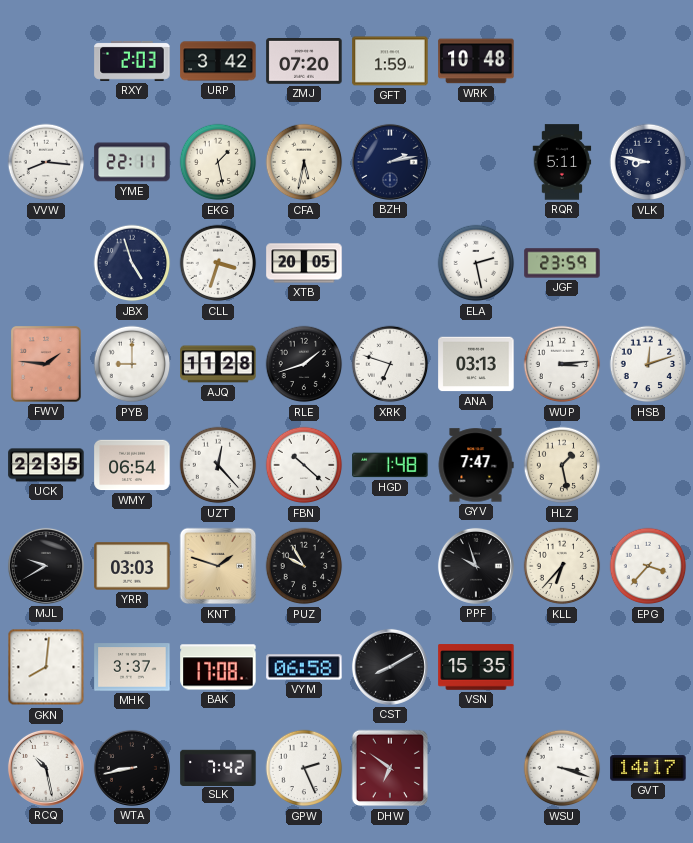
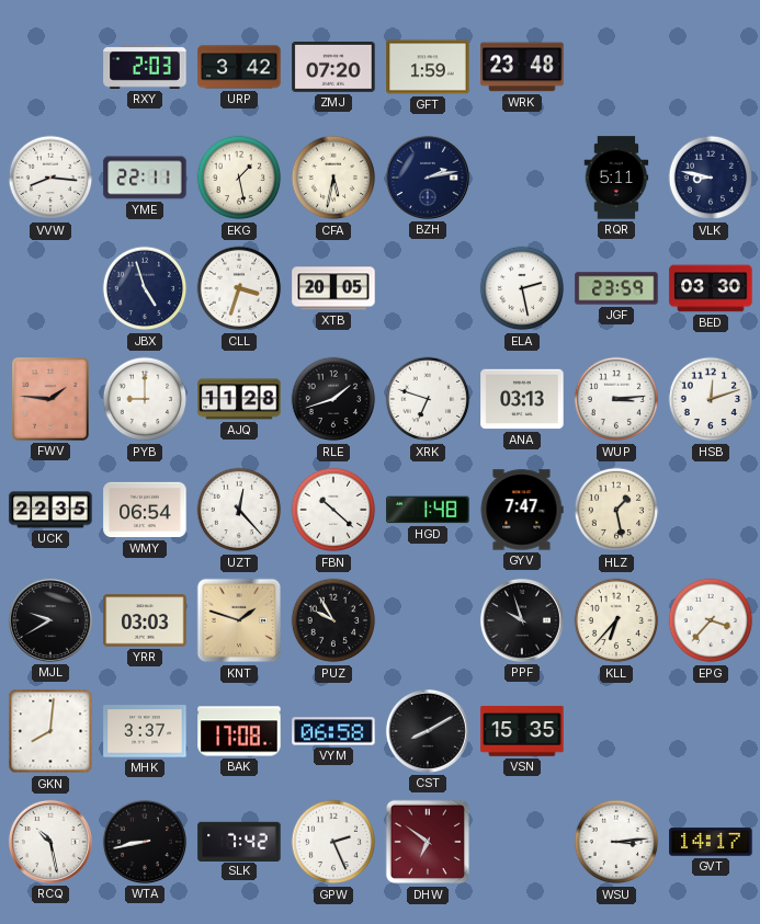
WRK: 10:48 -> 23:48
BED: none -> 03:30
WSU: 3:18 -> 3:14
